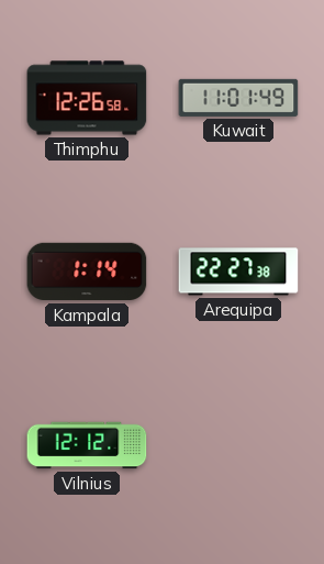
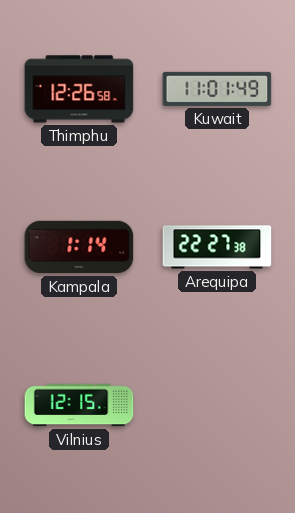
Vilnius: 12:12 -> 12:15
